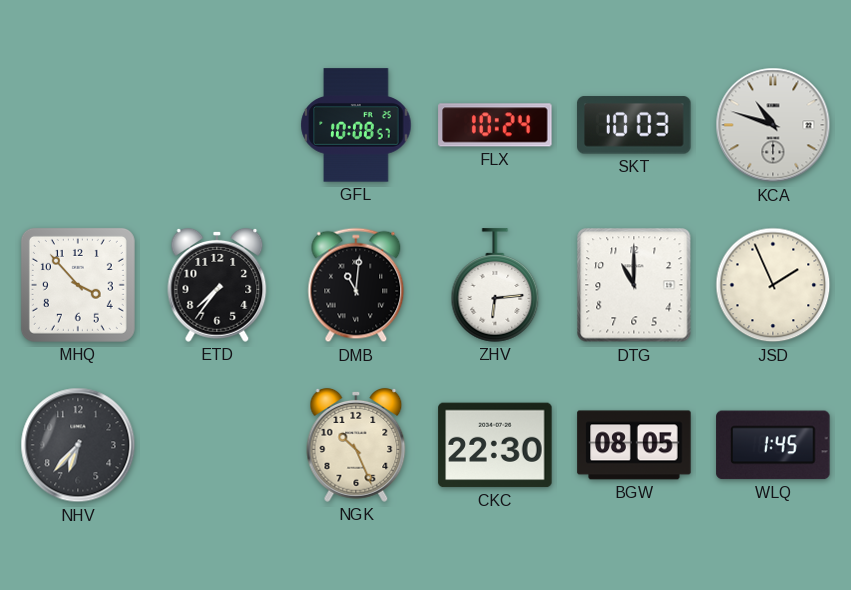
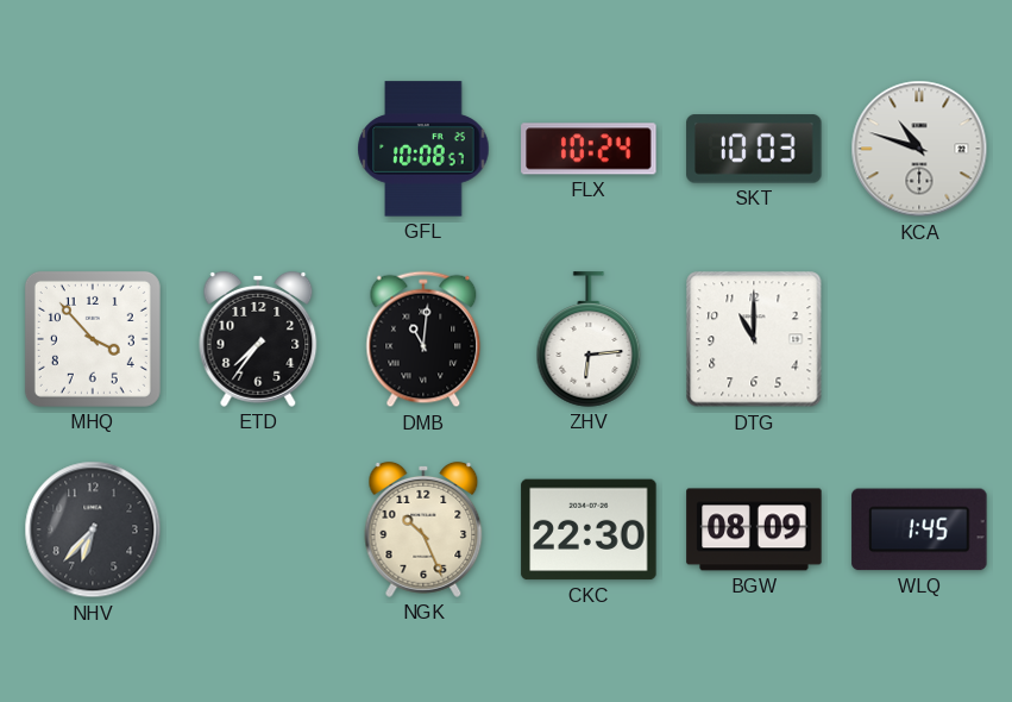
JSD: 1:56 -> none
BGW: 08:05 -> 08:09
